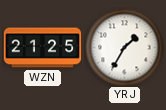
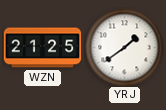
YRJ: 1:35 -> 1:39
